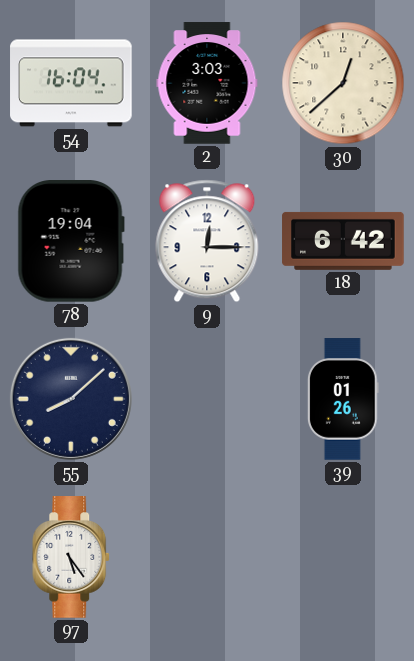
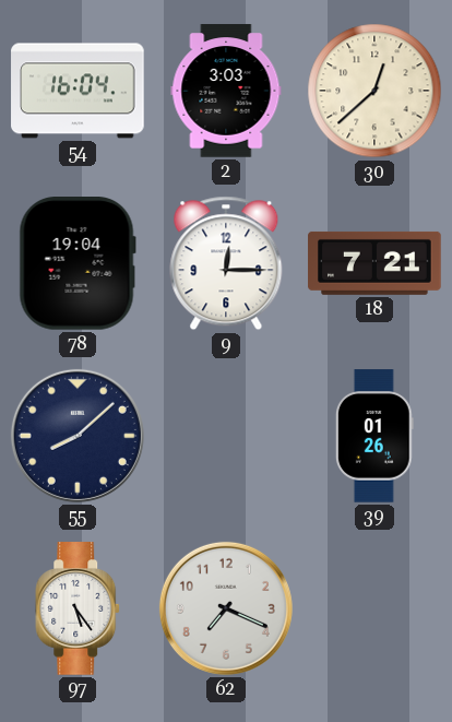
18: 6:42 -> 7:21
62: none -> 7:19
